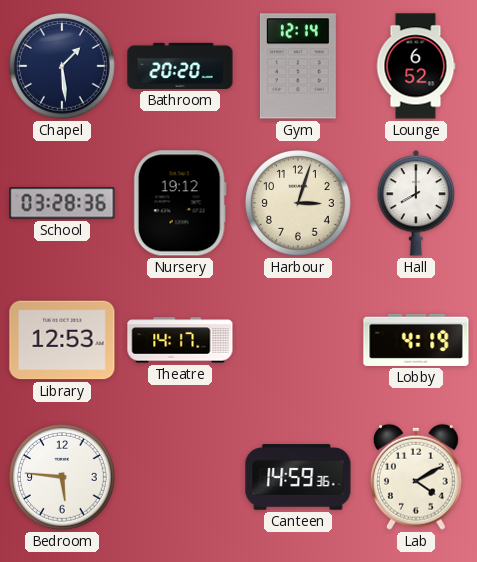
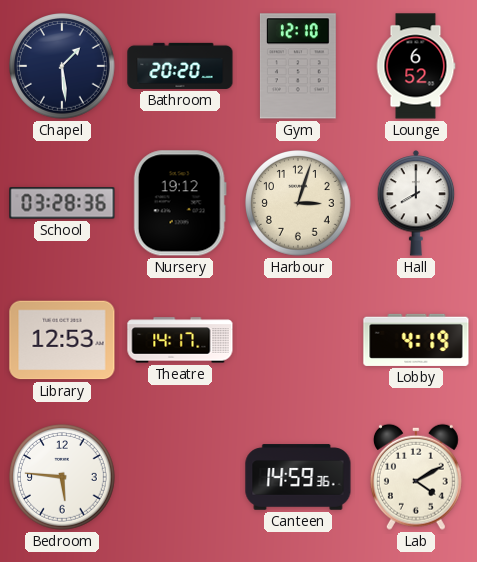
Gym: 12:14 -> 12:10
